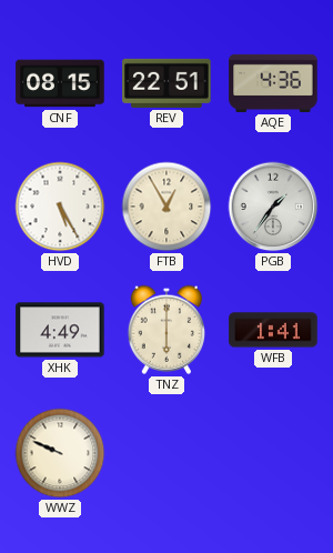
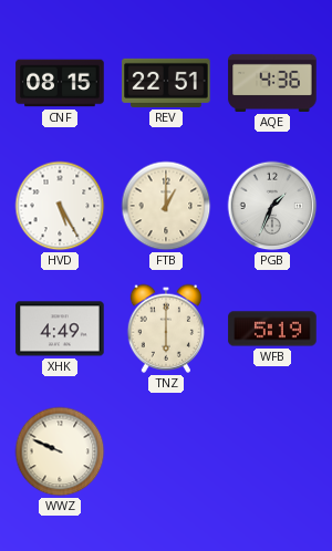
FTB: 12:55 -> 1:00
PGB: 1:36 -> 1:34
WFB: 1:41 -> 5:19
